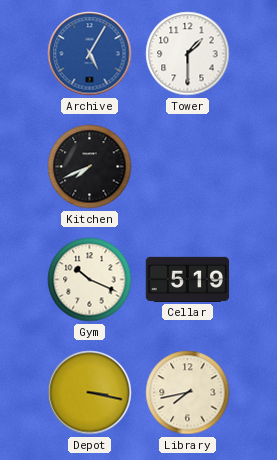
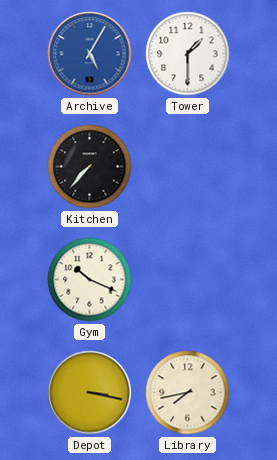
Kitchen: 7:41 -> 7:37
Cellar: 5:19 -> none
